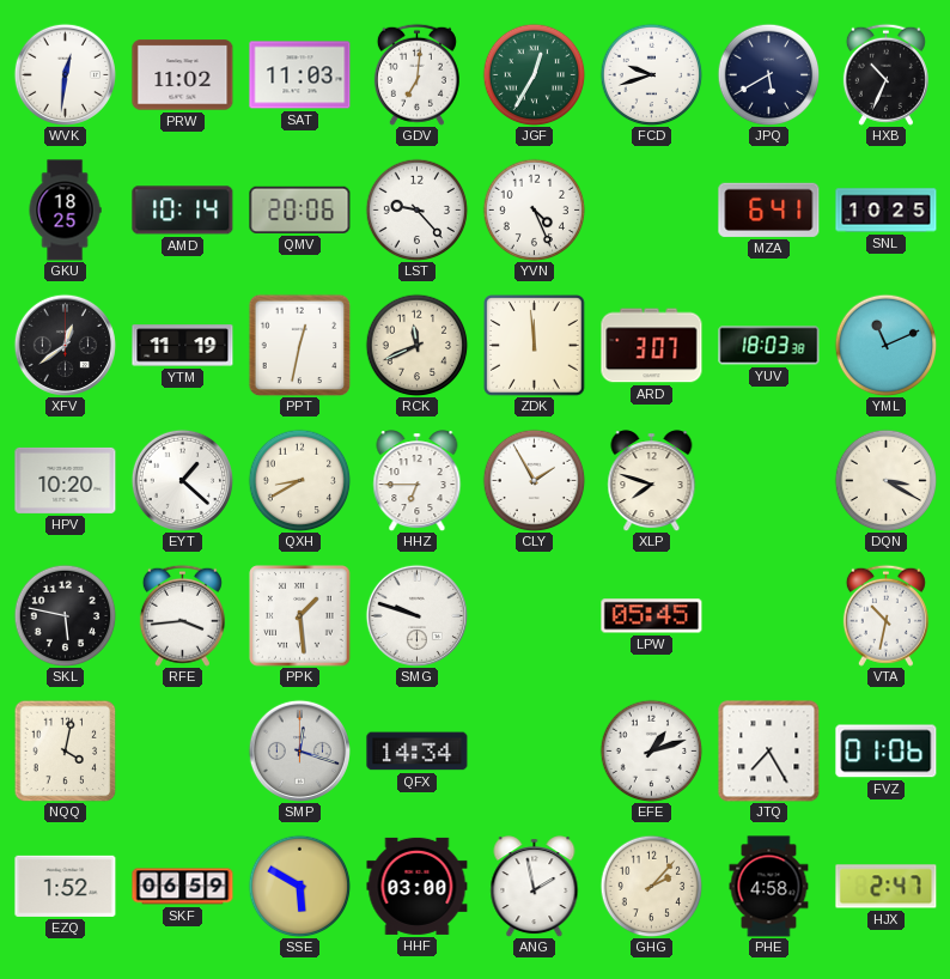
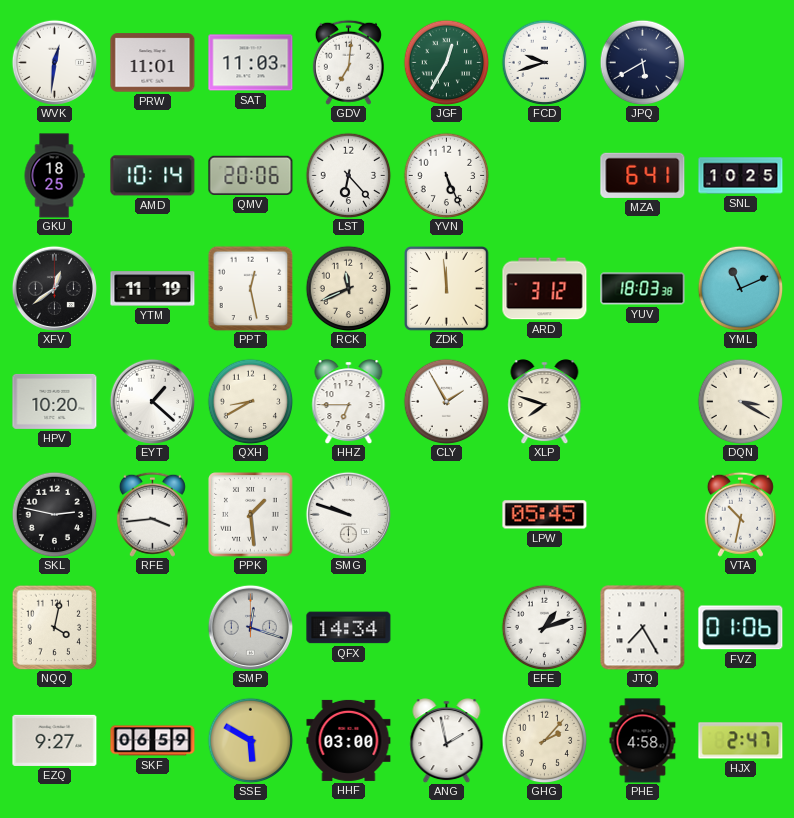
PRW: 11:02 -> 11:01
HXB: 10:34 -> none
LST: 9:23 -> 6:23
YVN: 4:26 -> 5:26
PPT: 12:32 -> 12:28
ARD: 3:07 -> 3:12
SKL: 5:47 -> 2:47
EZQ: 1:52 -> 9:27
